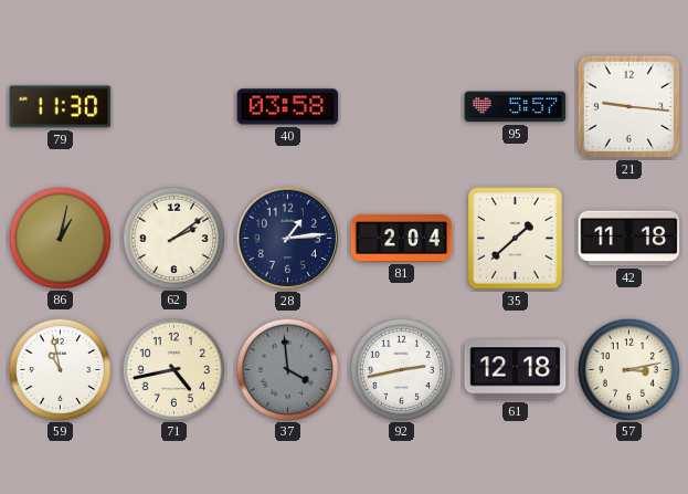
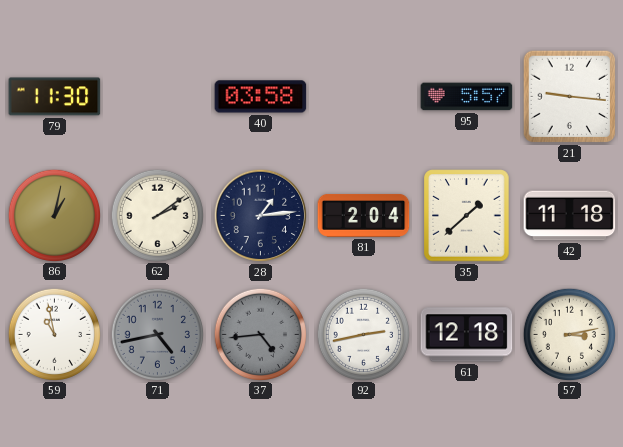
71 dial: cream -> grey
37: 3:59 -> 4:44
